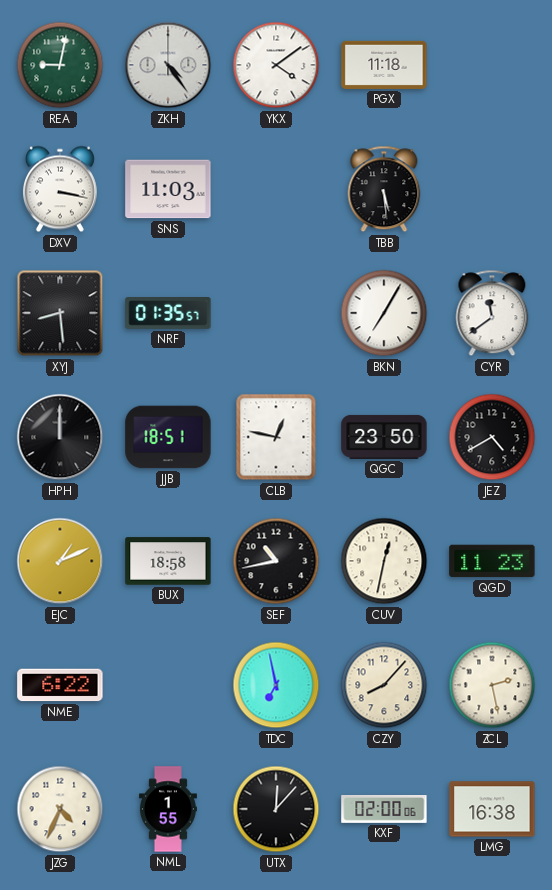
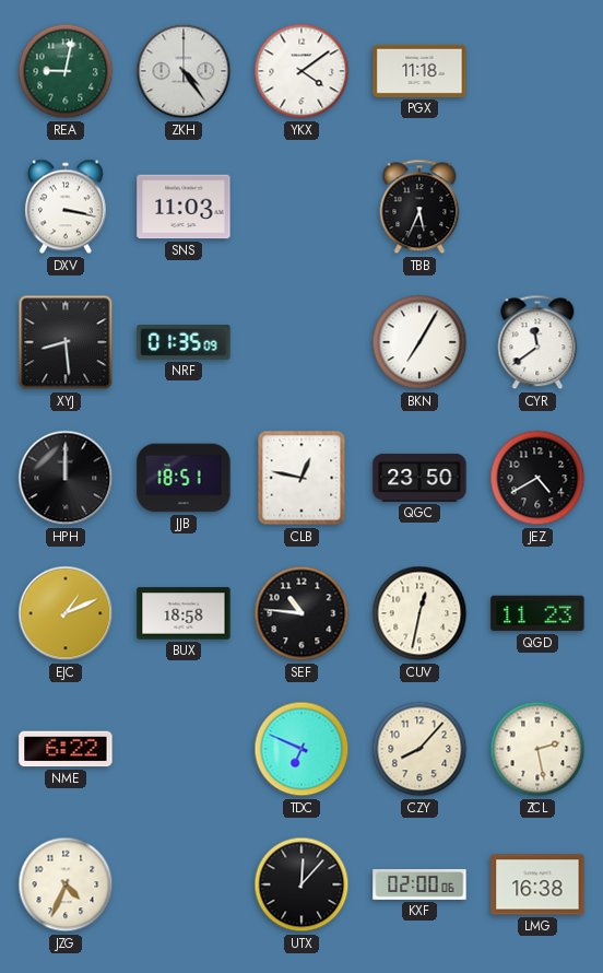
TBB: 5:29 -> 5:34
NRF: 01:35:57 -> 01:35:09
SEF: 10:43 -> 10:46
TDC: 6:58 -> 6:49
NML: 1:55 -> none
